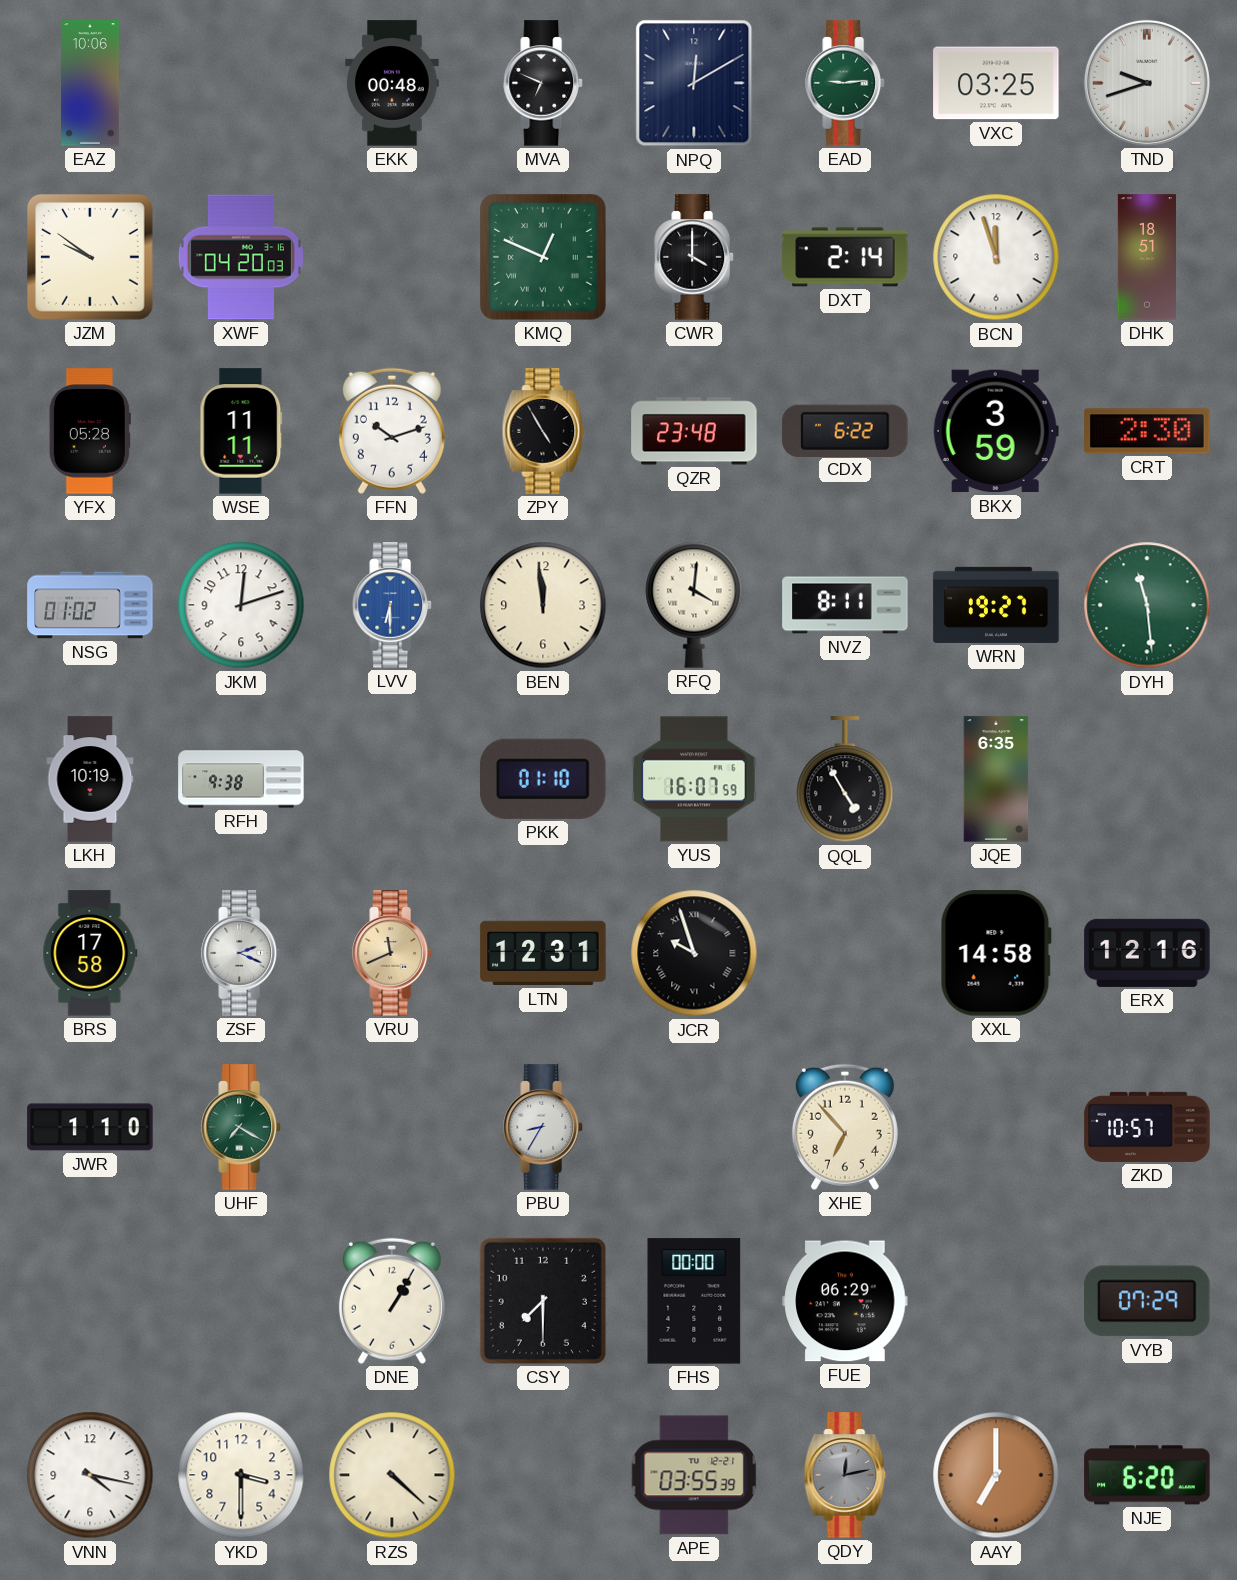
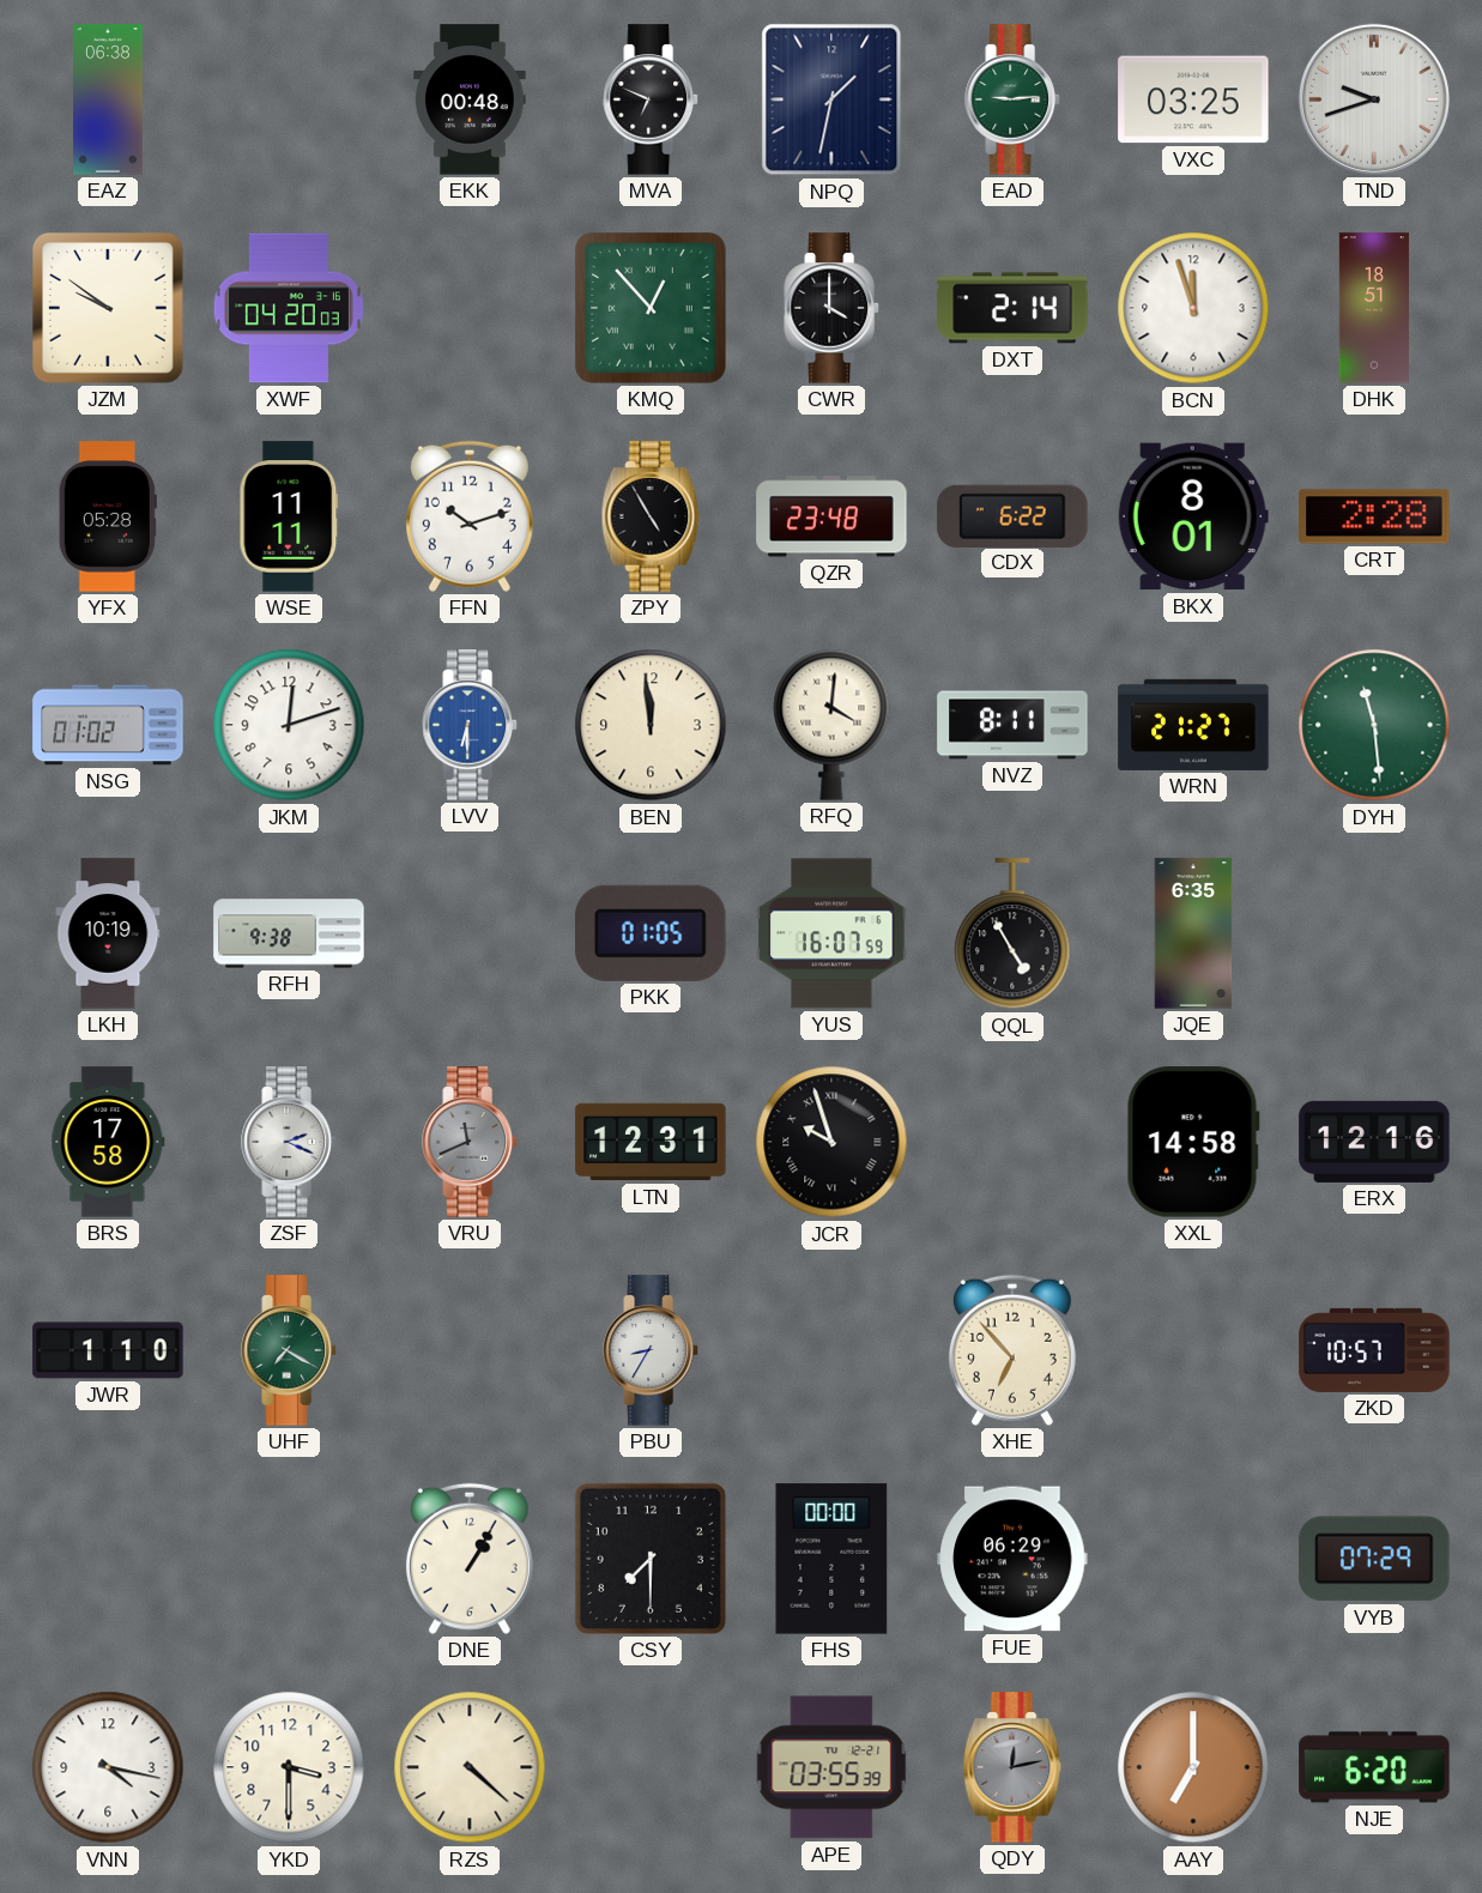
EAZ: 10:06 -> 06:38
NPQ: 12:10 -> 1:32
KMQ: 12:49 -> 12:53
BKX: 3:59 -> 8:01
CRT: 2:30 -> 2:28
WRN: 19:27 -> 21:27
PKK: 01:10 -> 01:05
VRU dial: champagne -> grey
